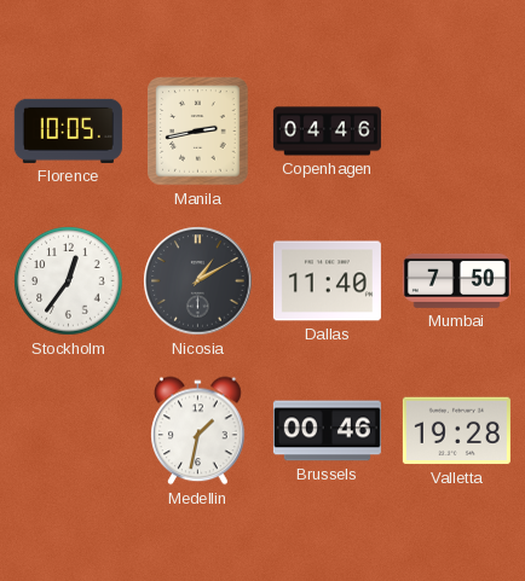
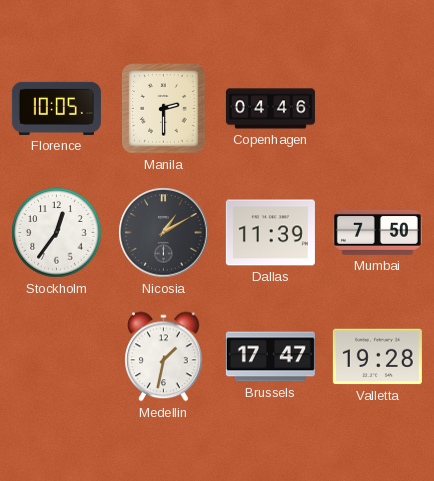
Manila: 2:43 -> 2:30
Dallas: 11:40 -> 11:39
Brussels: 00:46 -> 17:47
